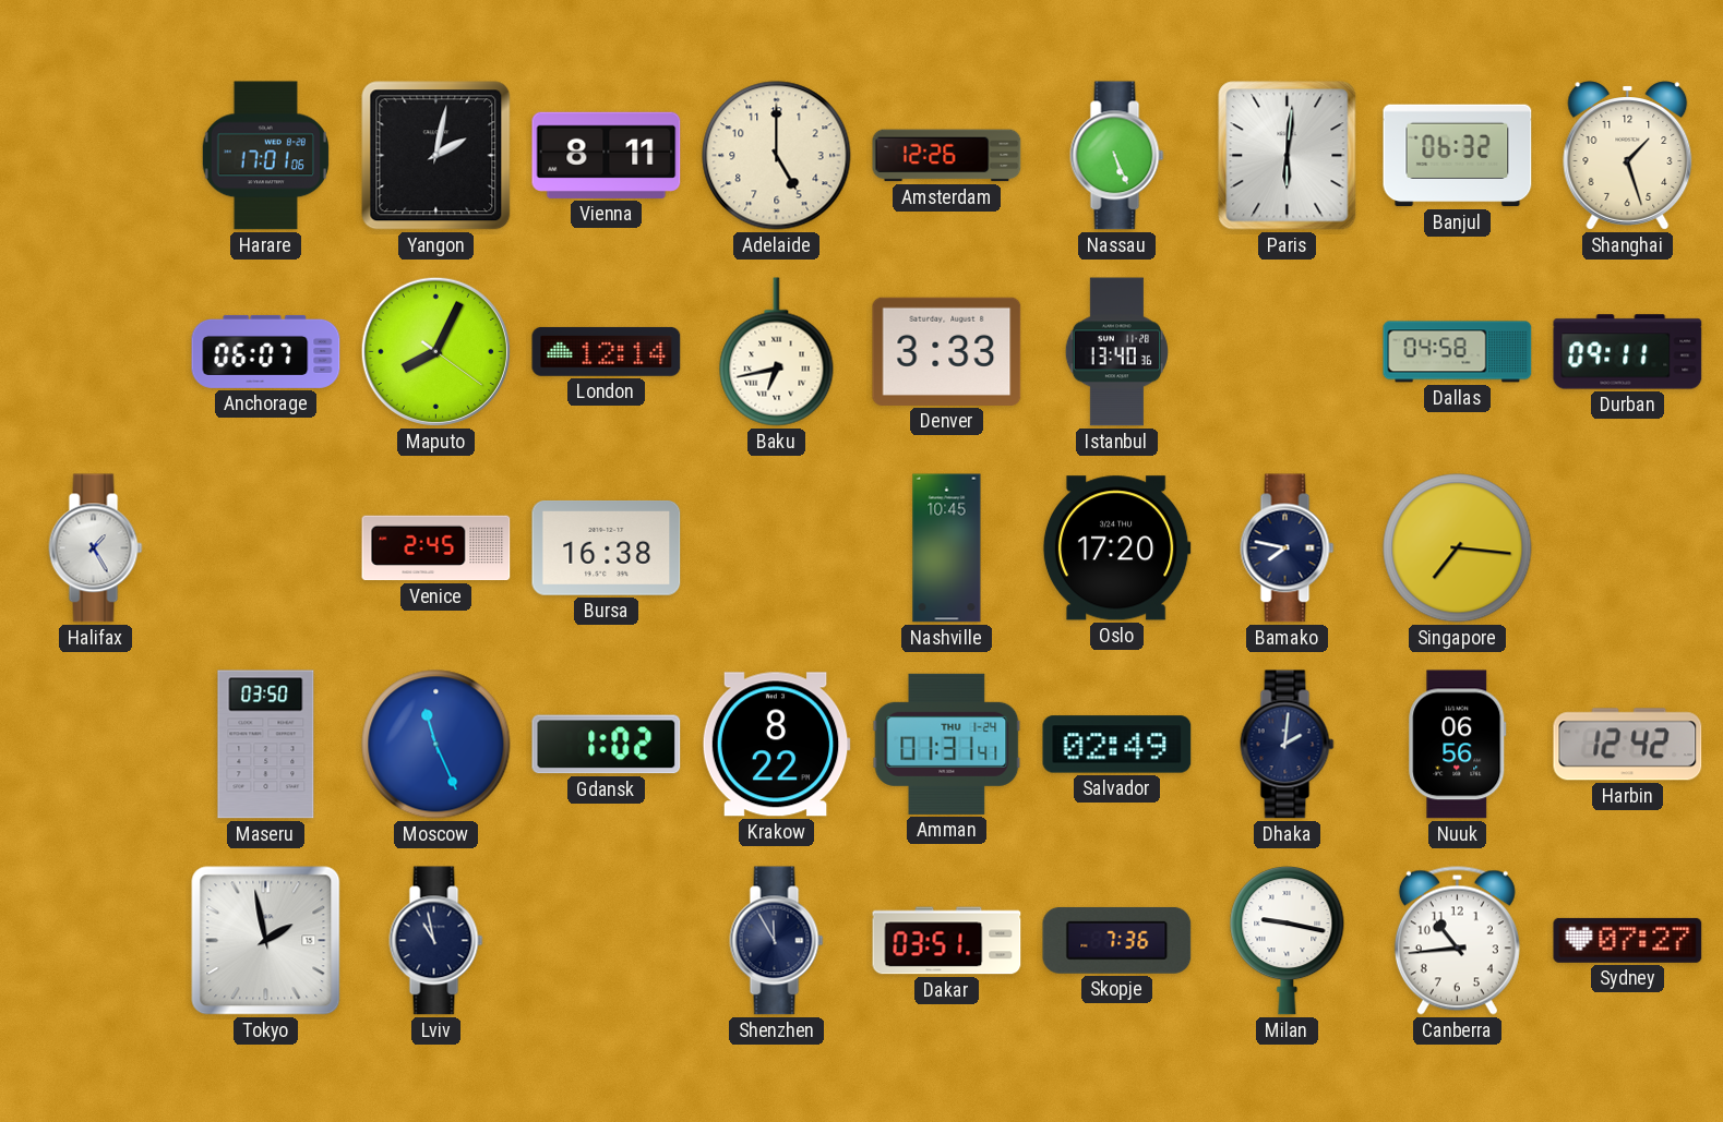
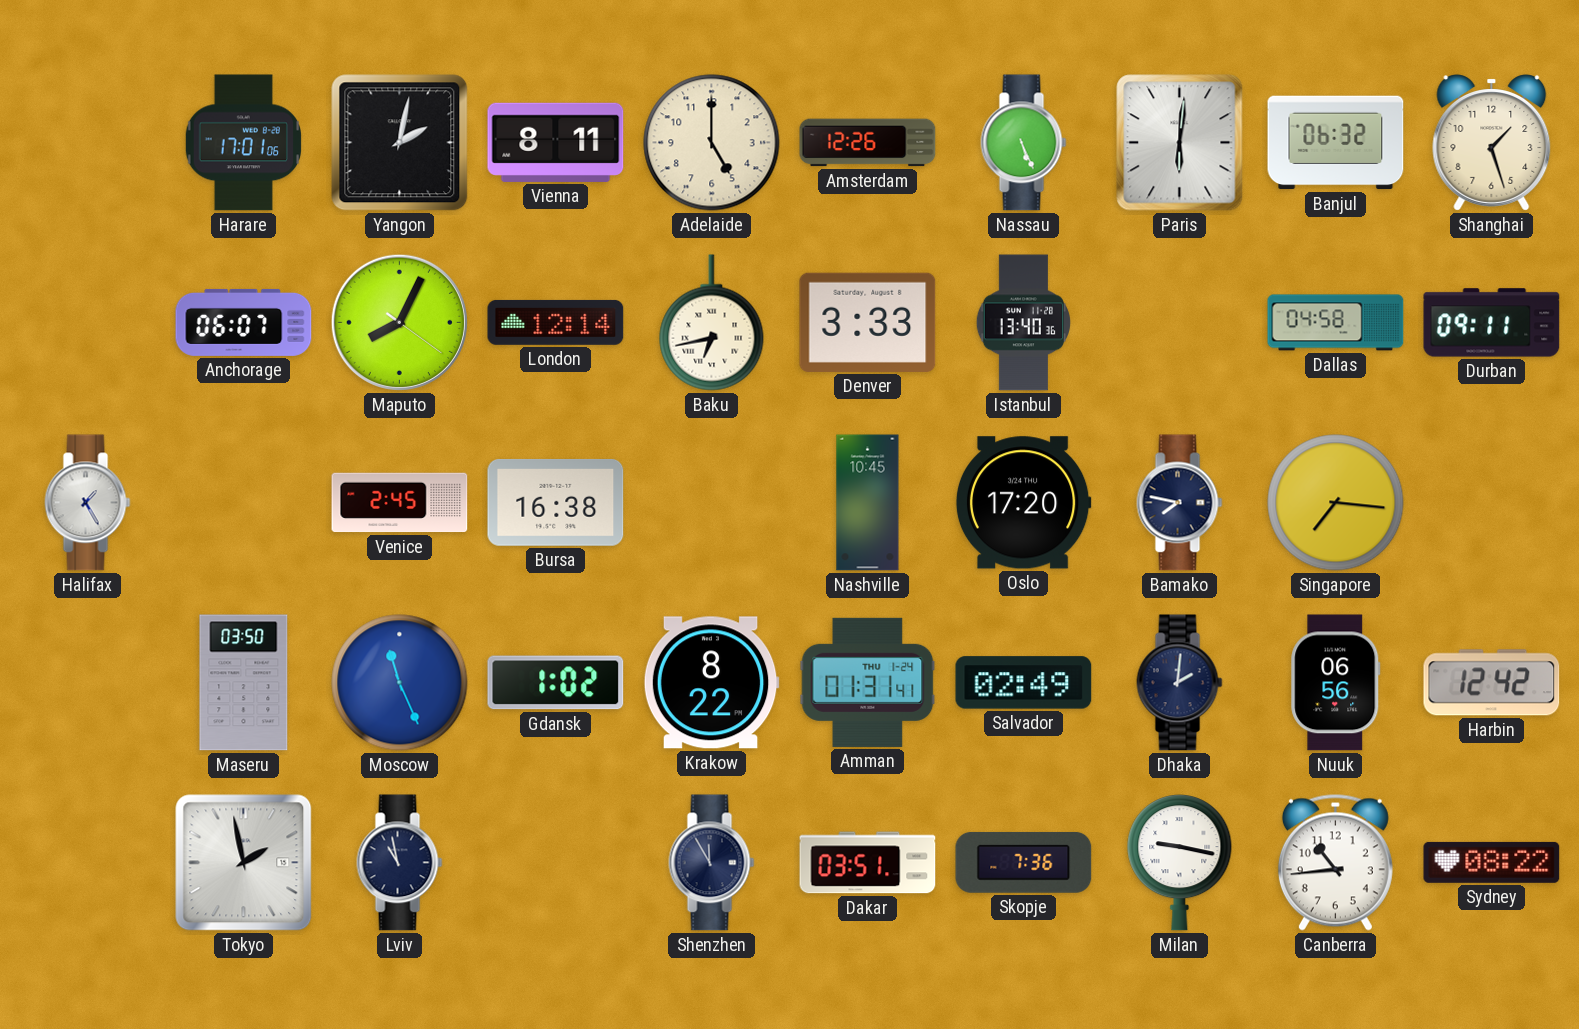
Sydney: 07:27 -> 08:22
